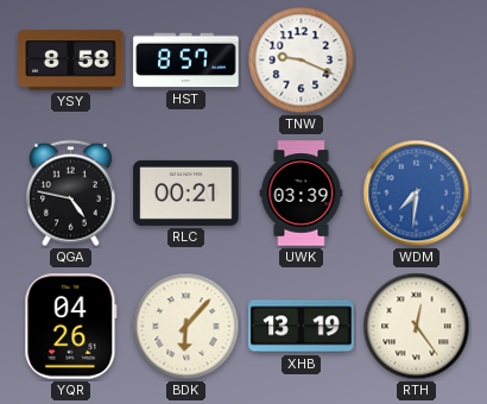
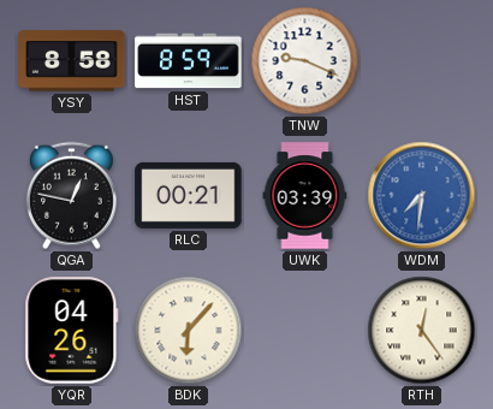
HST: 8:57 -> 8:59
QGA: 4:47 -> 12:47
XHB: 13:19 -> none
